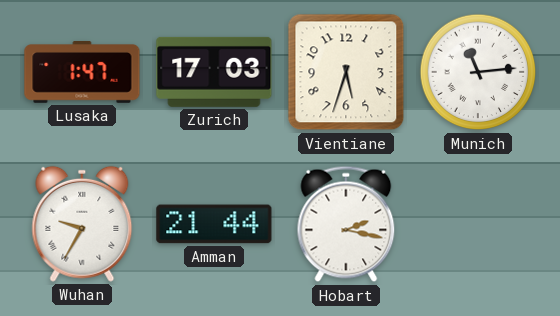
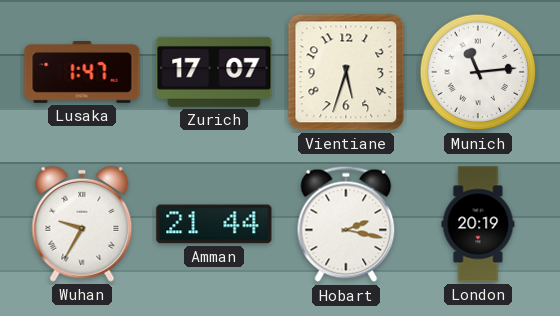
Zurich: 17:03 -> 17:07
London: none -> 20:19
